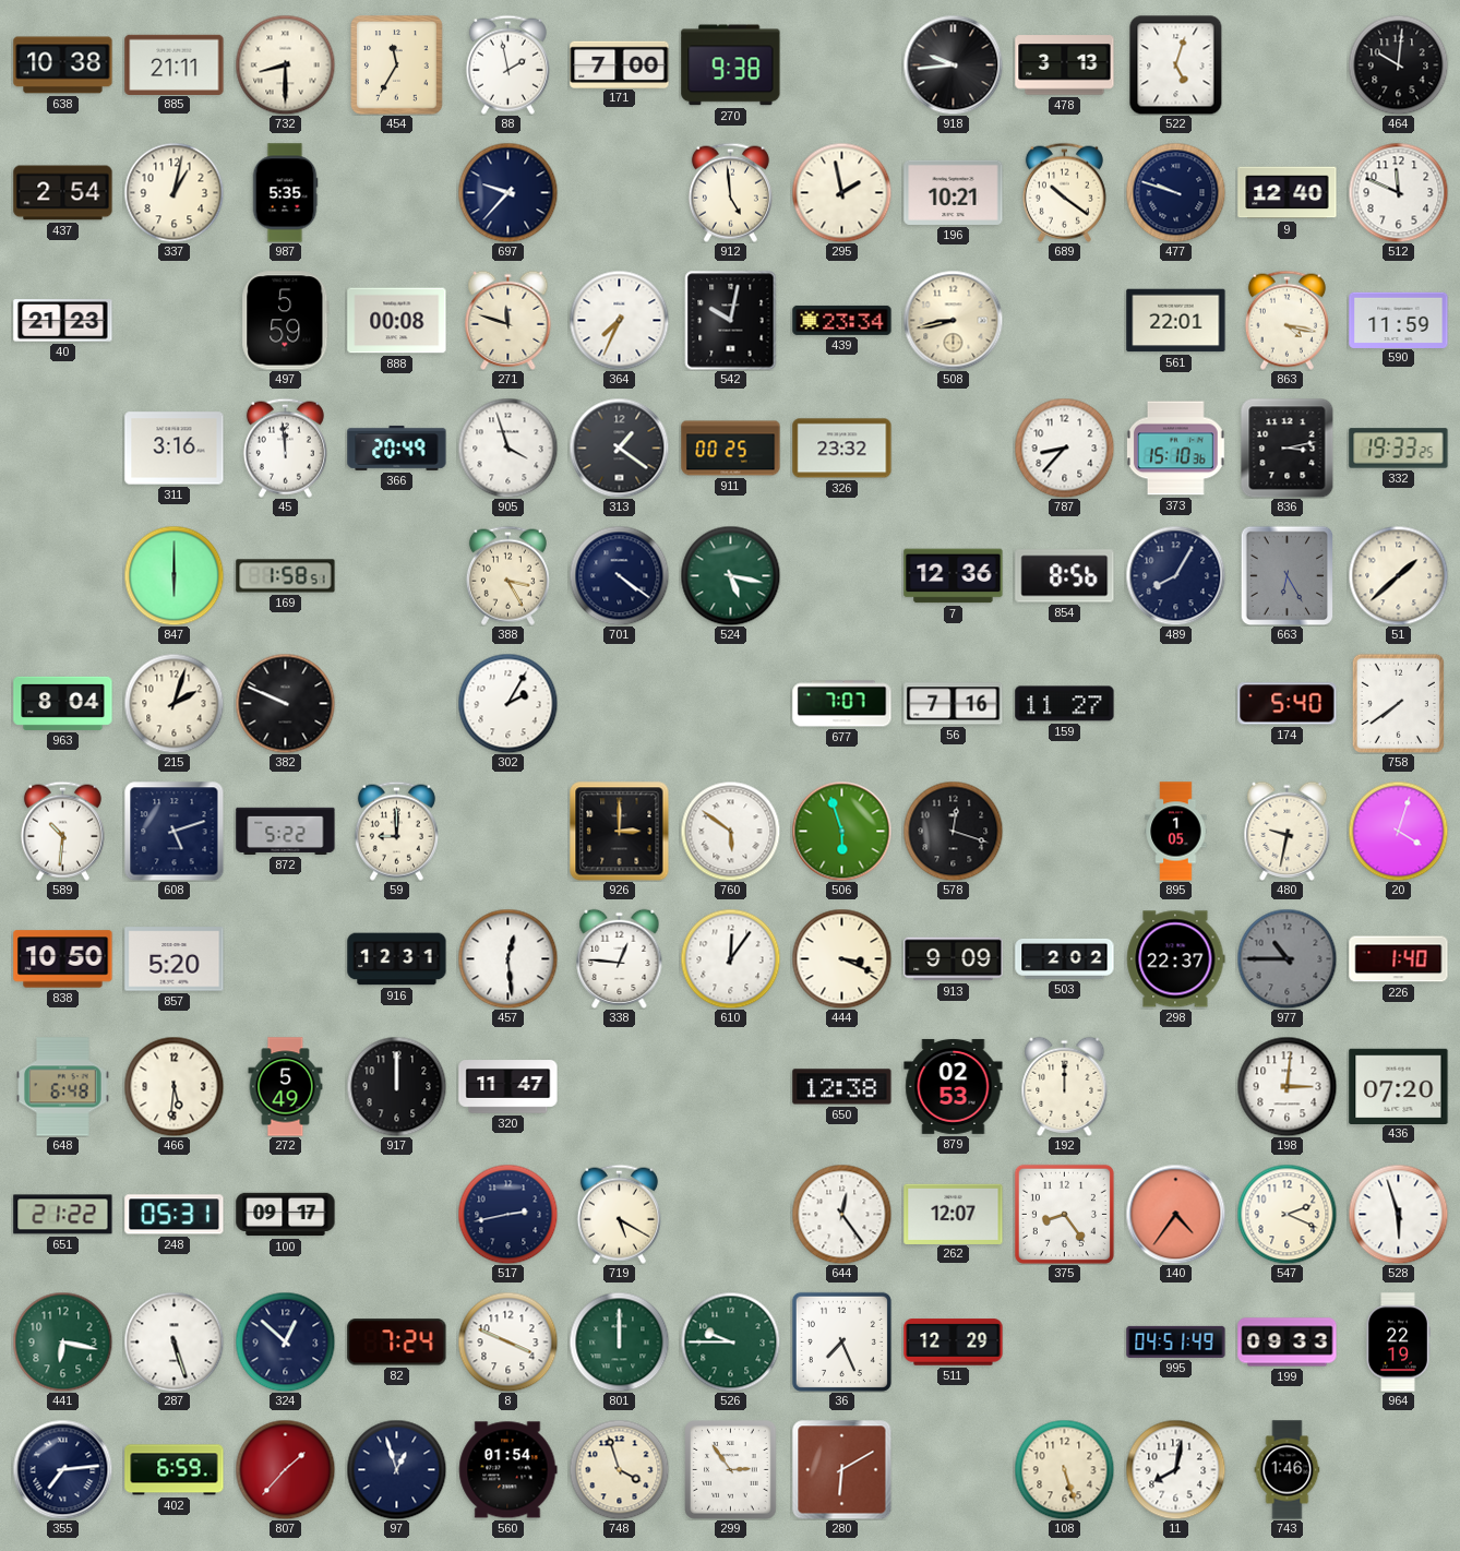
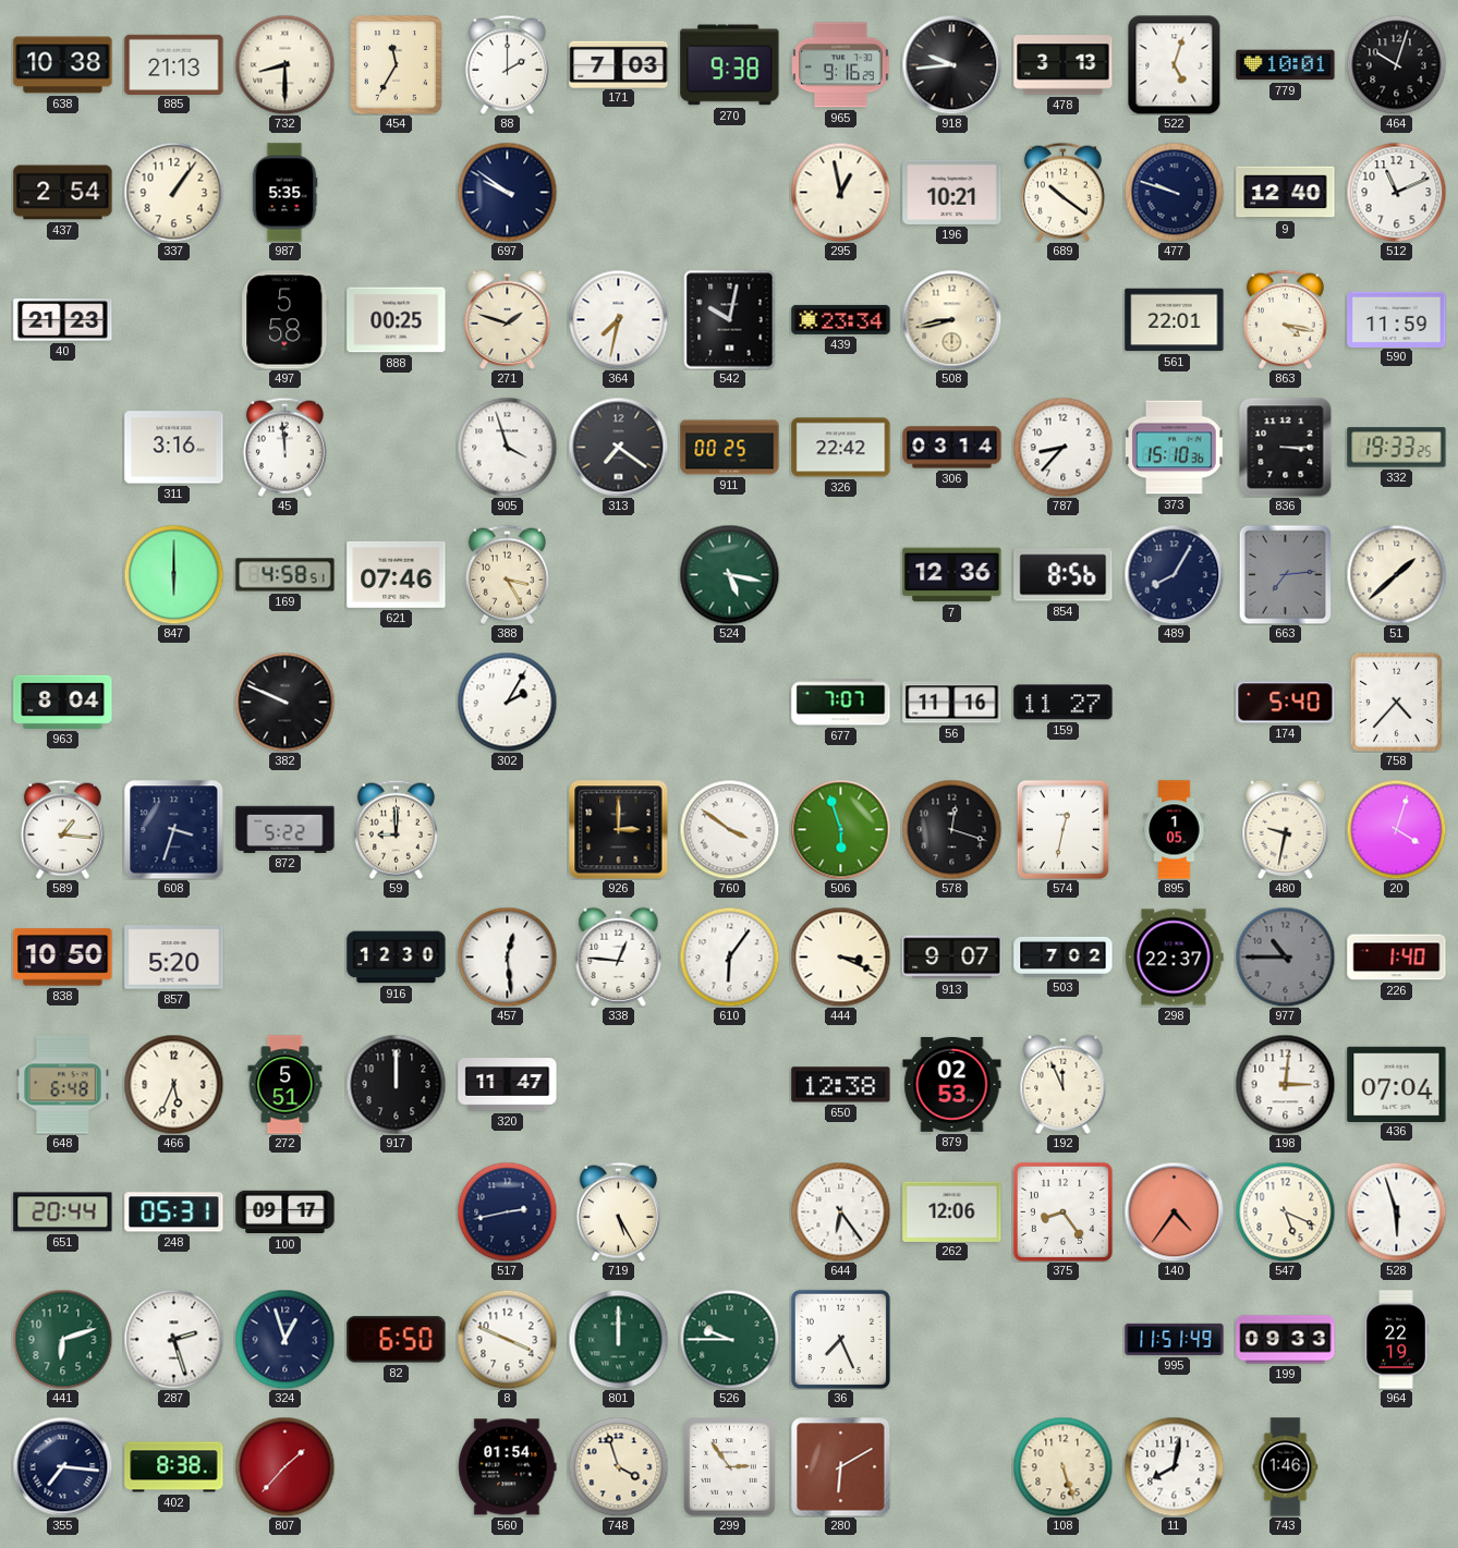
885: 21:11 -> 21:13
88: 1:58 -> 2:00
171: 7:00 -> 7:03
965: none -> 9:16
779: none -> 10:01
464: 10:01 -> 10:03
337: 1:02 -> 1:06
697: 9:37 -> 9:51
912: 4:59 -> none
295: 1:58 -> 12:58
512: 11:49 -> 11:11
497: 5:59 -> 5:58
888: 00:08 -> 00:25
271: 11:48 -> 1:48
364: 7:34 -> 7:32
366: 20:49 -> none
313: 1:21 -> 7:21
326: 23:32 -> 22:42
306: none -> 03:14
836: 3:13 -> 3:15
169: 1:58 -> 4:58
621: none -> 07:46
701: 4:21 -> none
663: 6:25 -> 7:14
215: 2:03 -> none
56: 7:16 -> 11:16
758: 7:39 -> 4:37
589: 10:31 -> 1:16
608: 5:12 -> 3:33
760: 5:51 -> 3:51
574: none -> 12:32
916: 12:31 -> 12:30
610: 12:06 -> 6:06
913: 9:09 -> 9:07
503: 2:02 -> 7:02
466: 5:31 -> 5:34
272: 5:49 -> 5:51
192: 12:00 -> 11:56
436: 07:20 -> 07:04
651: 21:22 -> 20:44
719: 5:20 -> 5:25
644: 12:24 -> 6:24
262: 12:07 -> 12:06
547: 2:19 -> 5:19
441: 6:17 -> 6:12
287: 5:27 -> 2:27
324: 12:52 -> 12:57
82: 7:24 -> 6:50
511: 12:29 -> none
995: 04:51 -> 11:51
355: 7:14 -> 7:16
402: 6:59 -> 8:38
97: 12:57 -> none
